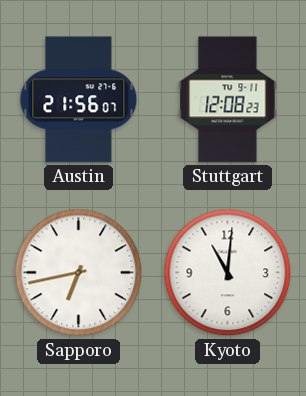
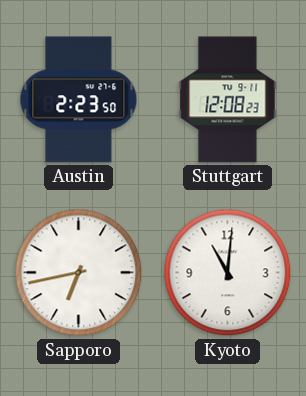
Austin: 21:56 -> 2:23
